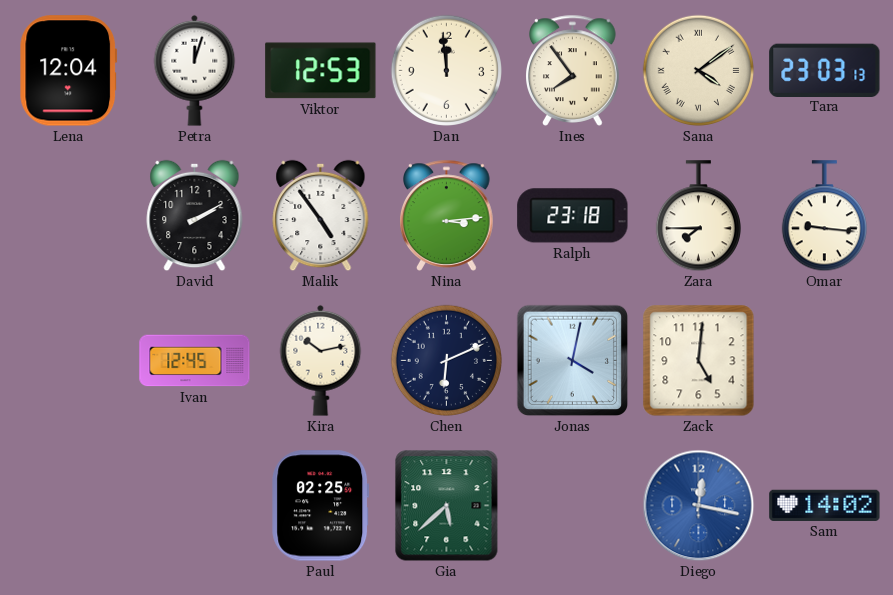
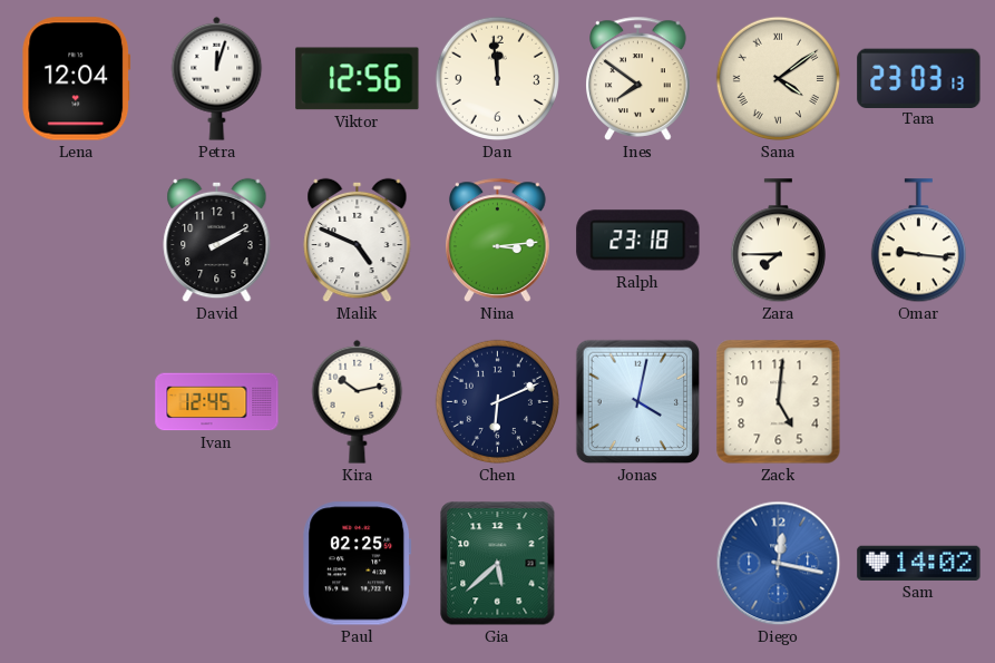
Viktor: 12:53 -> 12:56
Ines: 7:54 -> 7:51
Malik: 4:54 -> 4:49
